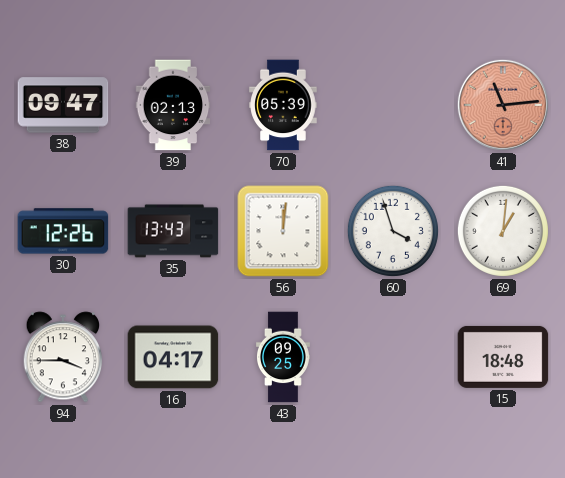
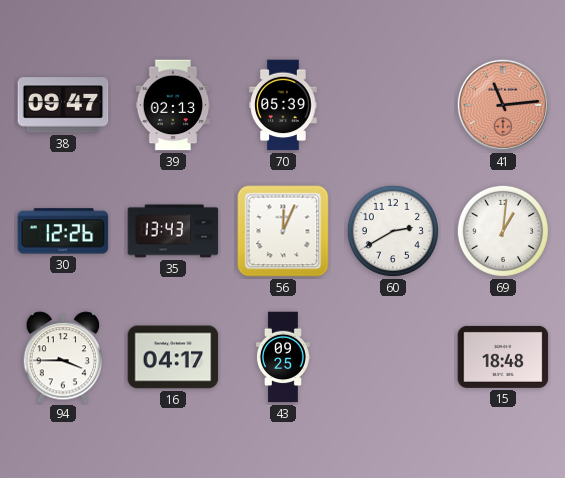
56: 12:01 -> 12:04
60: 3:57 -> 2:40
